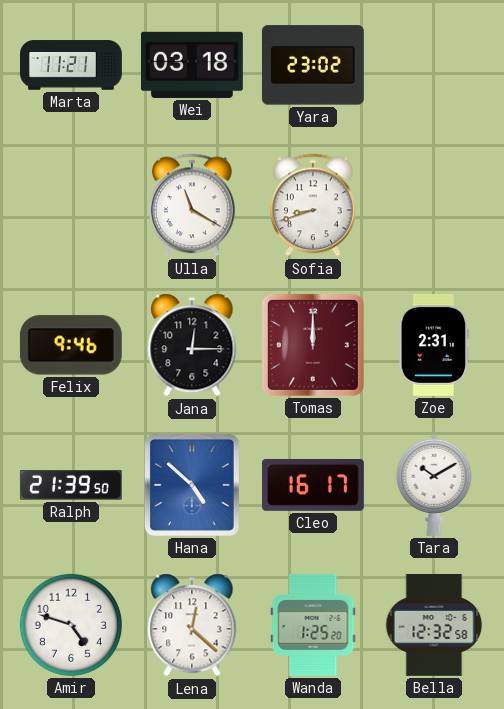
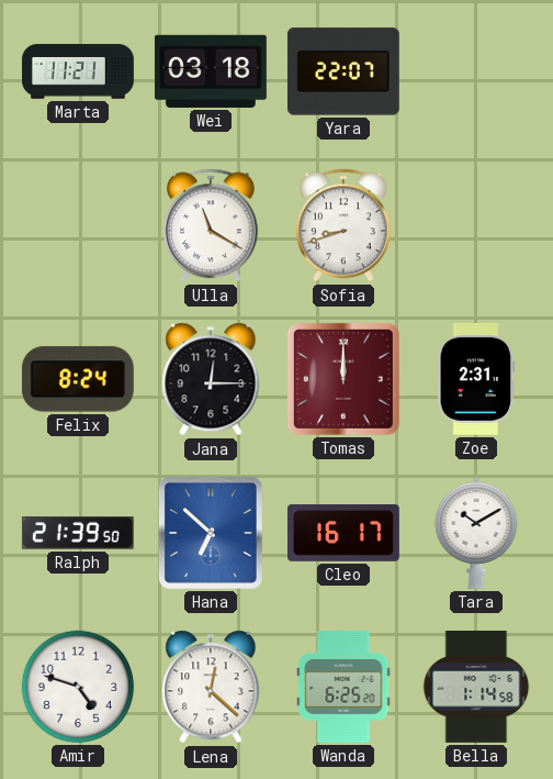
Yara: 23:02 -> 22:07
Felix: 9:46 -> 8:24
Hana: 4:52 -> 6:52
Wanda: 1:25 -> 6:25
Bella: 12:32 -> 1:14
